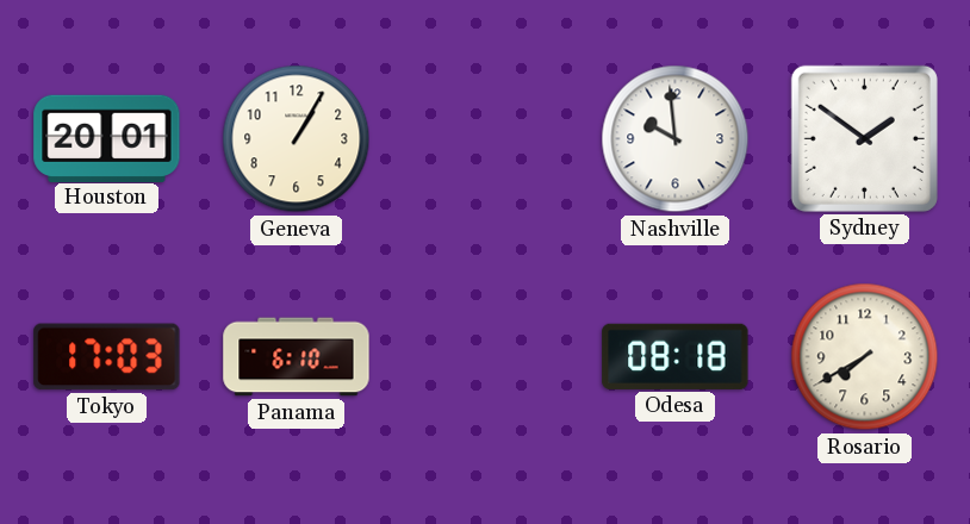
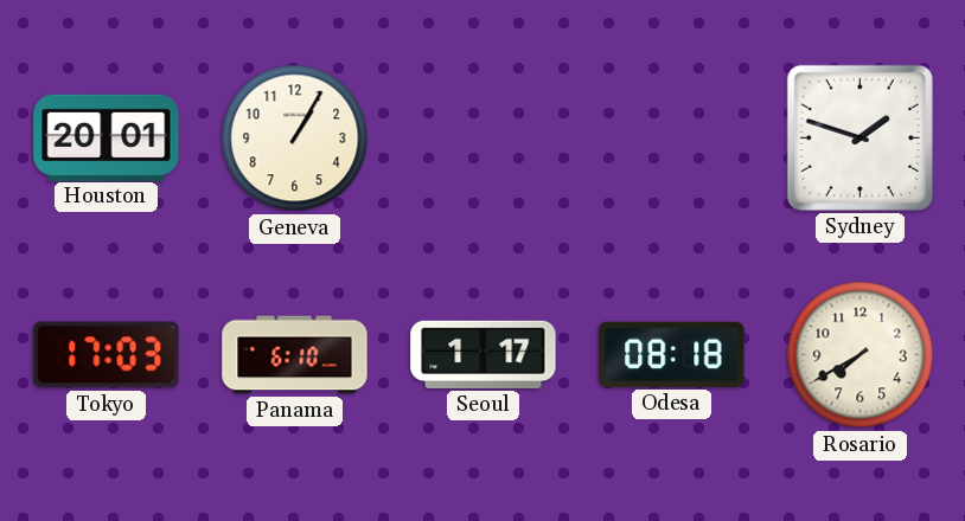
Nashville: 9:59 -> none
Sydney: 1:51 -> 1:48
Seoul: none -> 1:17
